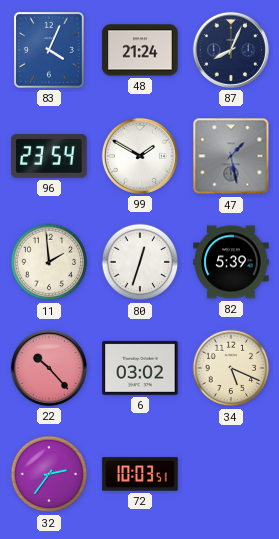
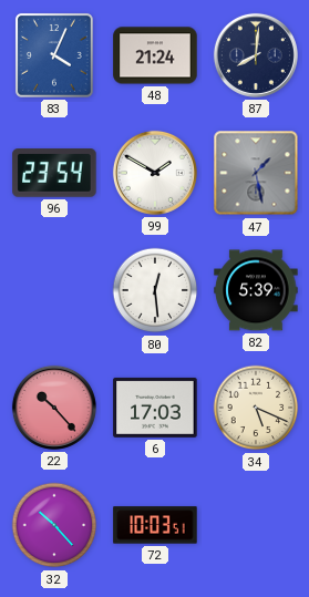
87: 8:04 -> 8:01
11: 1:59 -> none
80: 12:33 -> 12:29
6: 03:02 -> 17:03
32: 2:36 -> 10:23
